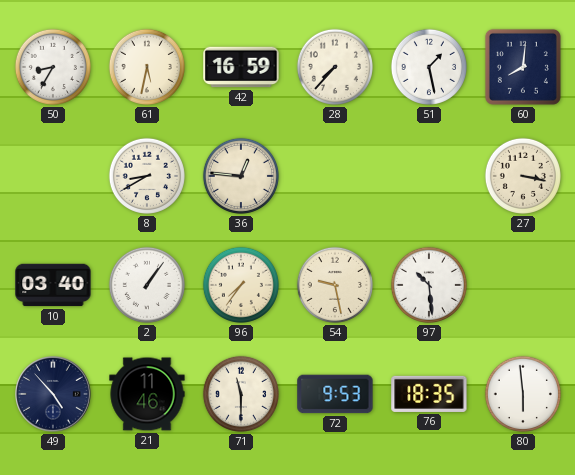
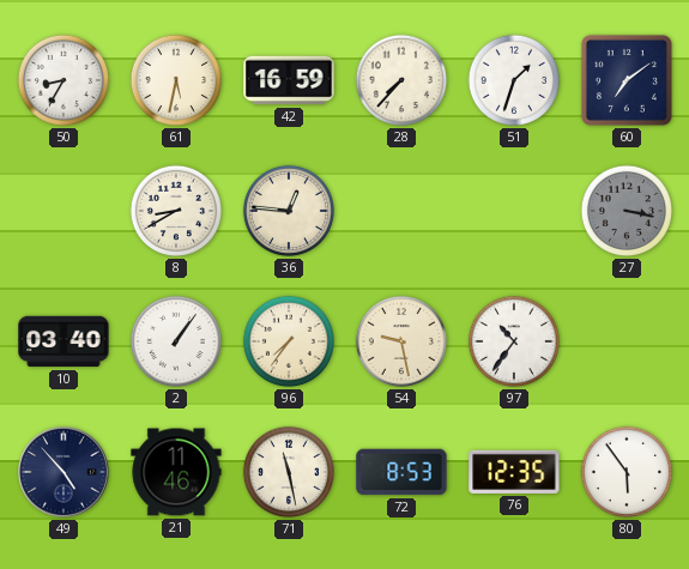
51: 1:28 -> 1:33
60: 8:01 -> 7:09
27 dial: cream -> grey
97: 10:29 -> 10:36
71: 11:30 -> 11:28
72: 9:53 -> 8:53
76: 18:35 -> 12:35
80: 5:59 -> 5:54
